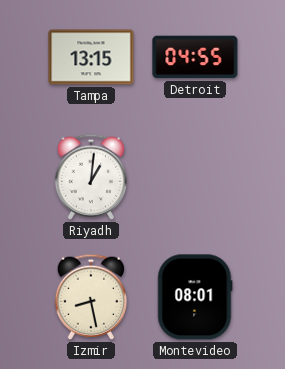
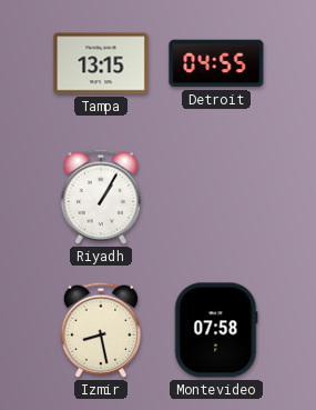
Riyadh: 1:01 -> 1:05
Montevideo: 08:01 -> 07:58
